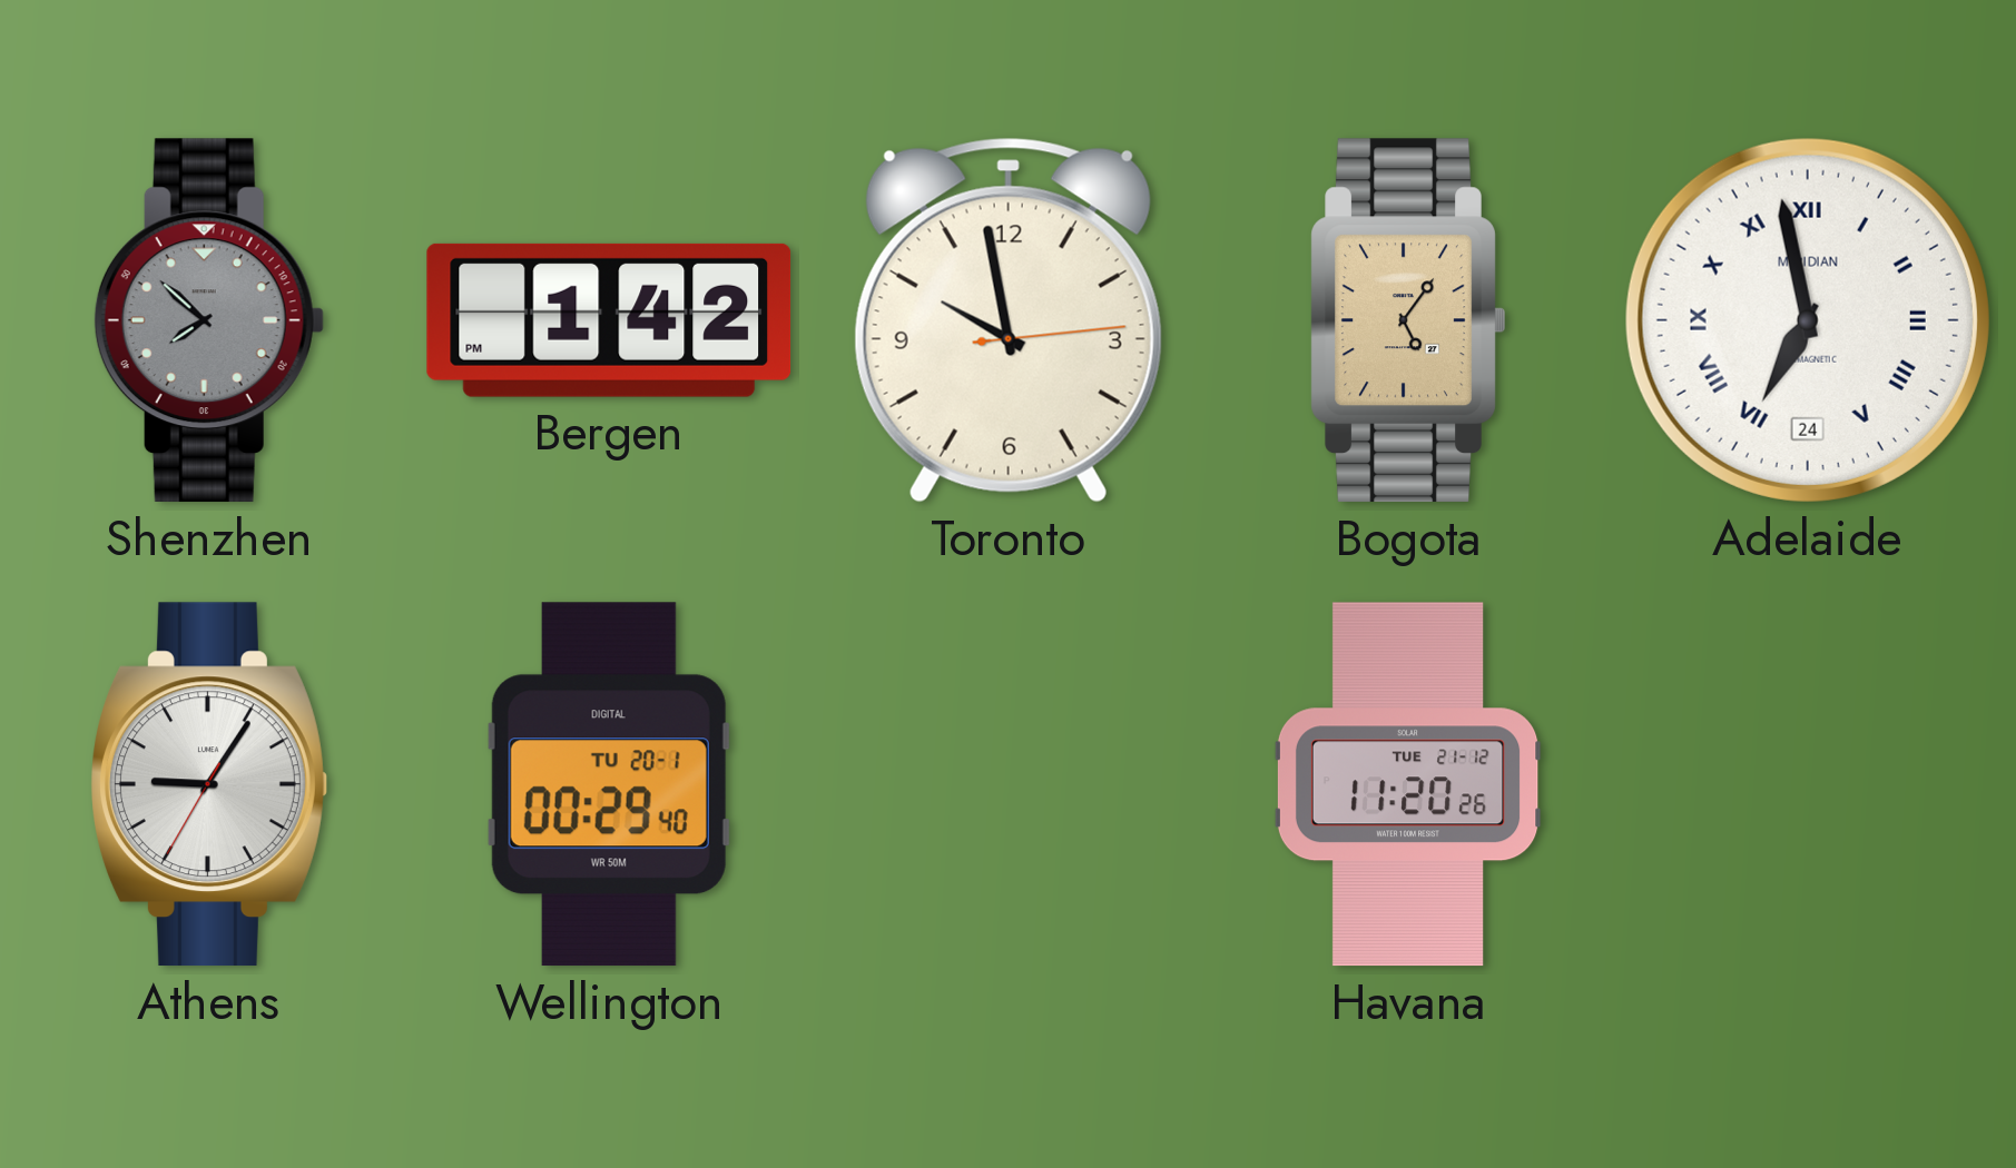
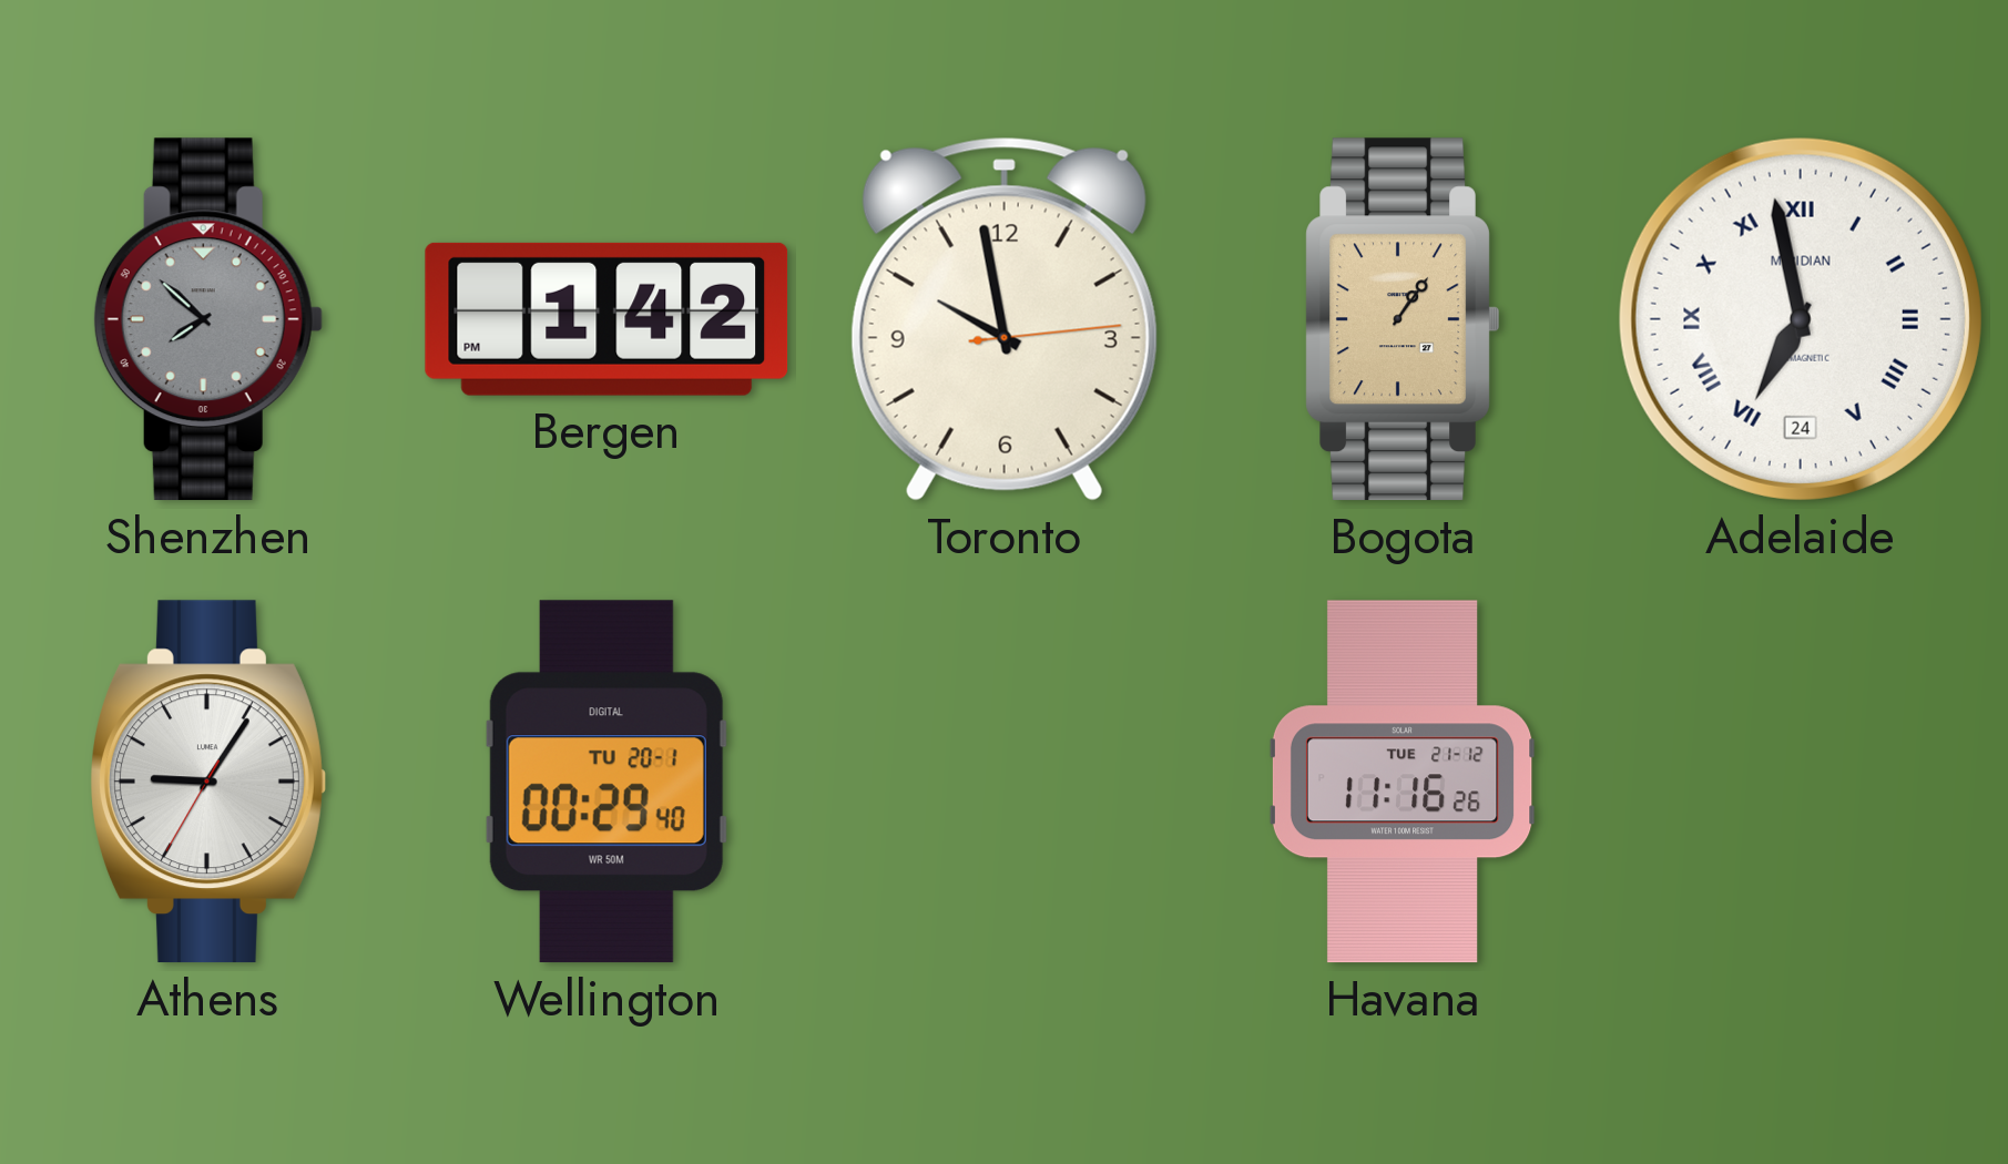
Bogota: 5:06 -> 1:06
Havana: 11:20 -> 11:16
